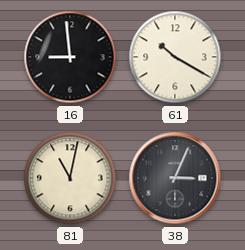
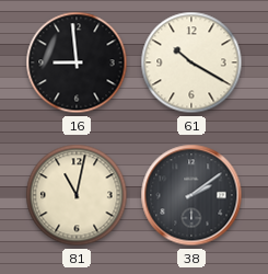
38: 3:04 -> 2:09
